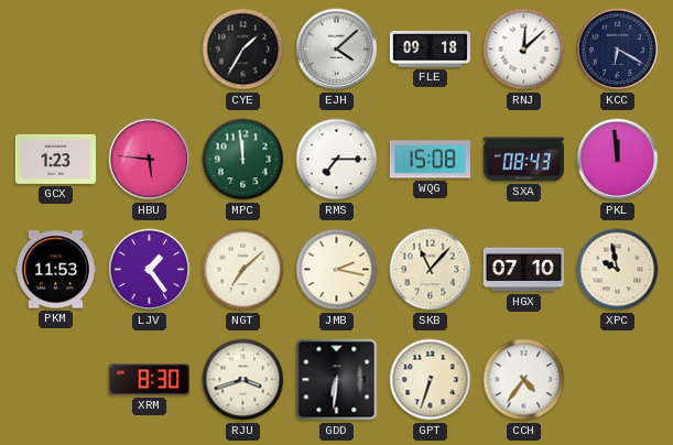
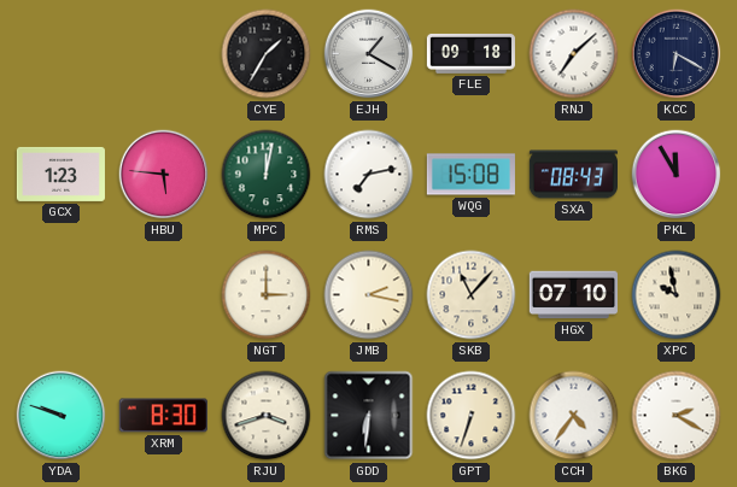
EJH: 4:08 -> 1:20
RNJ: 12:08 -> 7:08
MPC: 11:59 -> 12:02
RMS: 7:15 -> 7:13
PKL: 11:59 -> 11:55
PKM: 11:53 -> none
LJV: 1:24 -> none
NGT: 7:08 -> 3:00
YDA: none -> 9:48
BKG: none -> 2:20
